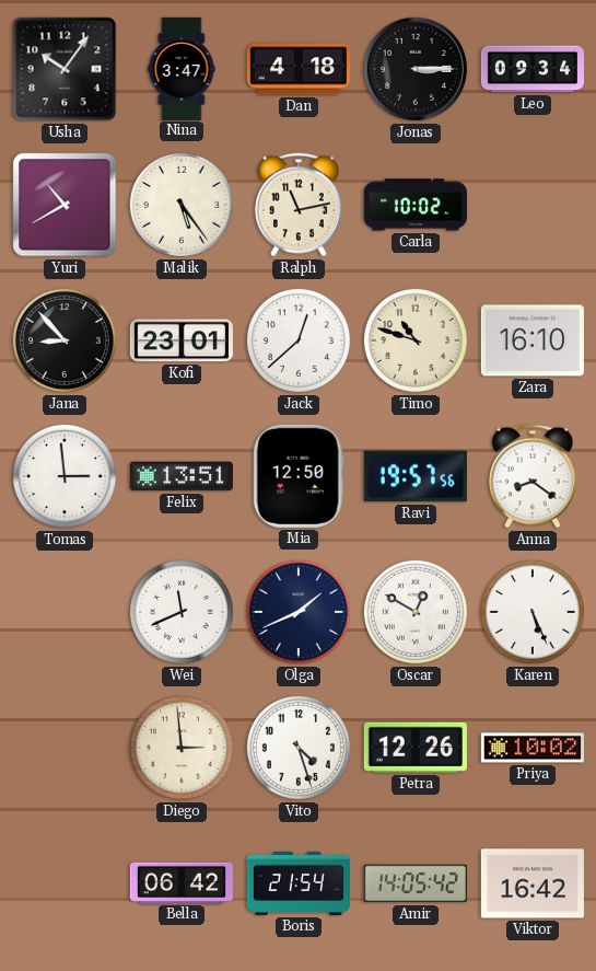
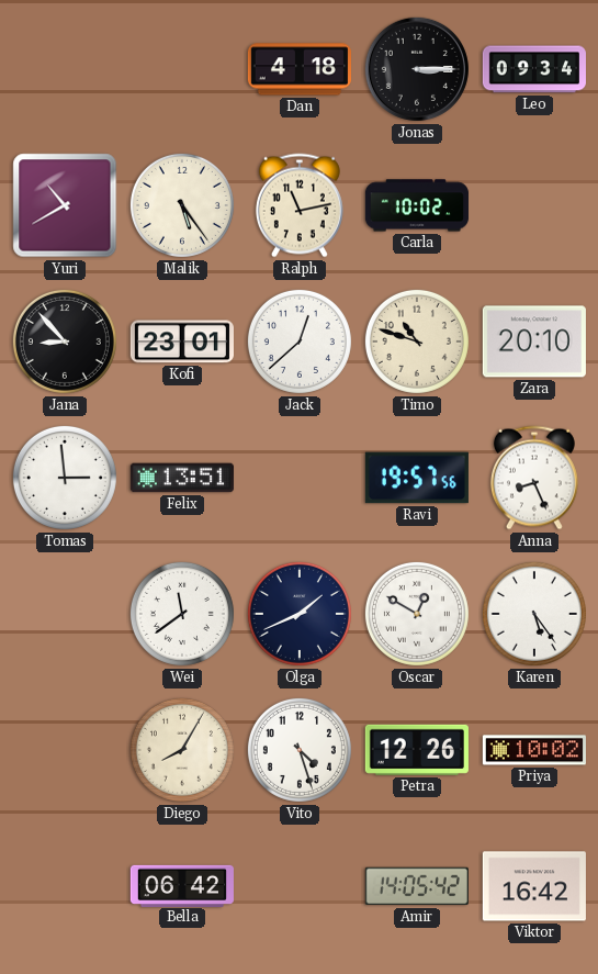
Usha: 10:06 -> none
Nina: 3:47 -> none
Zara: 16:10 -> 20:10
Mia: 12:50 -> none
Anna: 8:21 -> 8:26
Wei: 11:41 -> 11:39
Karen: 5:26 -> 5:24
Diego: 2:59 -> 8:05
Boris: 21:54 -> none
